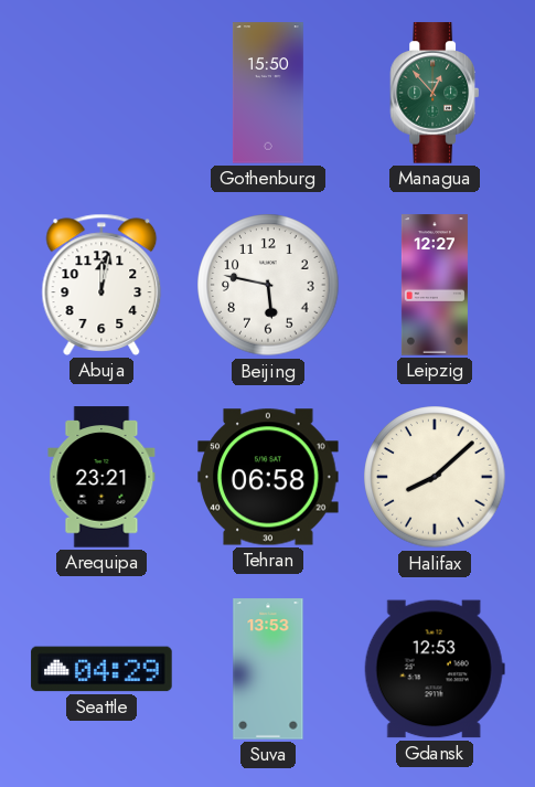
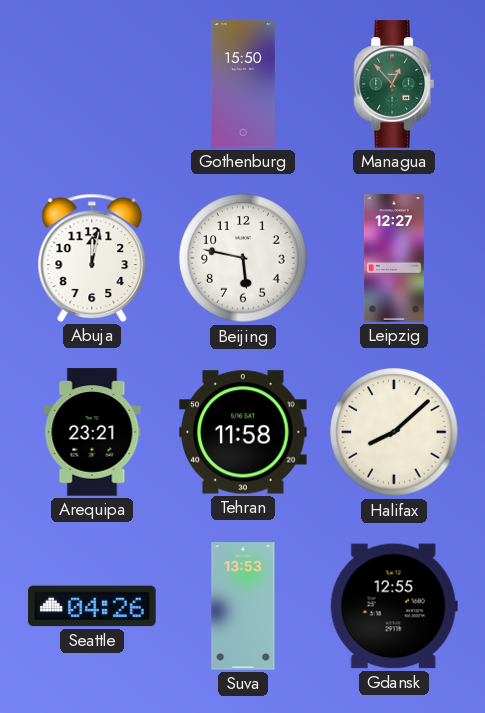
Tehran: 06:58 -> 11:58
Seattle: 04:29 -> 04:26
Gdansk: 12:53 -> 12:55
